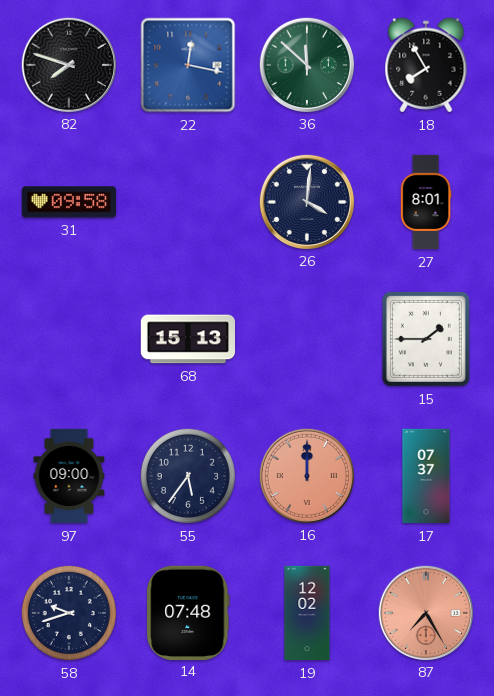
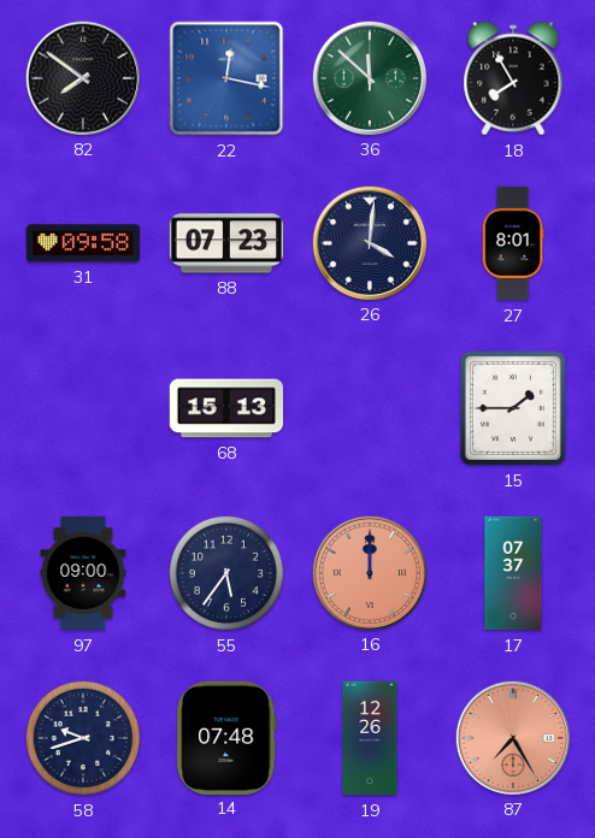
82: 7:48 -> 7:51
88: none -> 07:23
19: 12:02 -> 12:26
